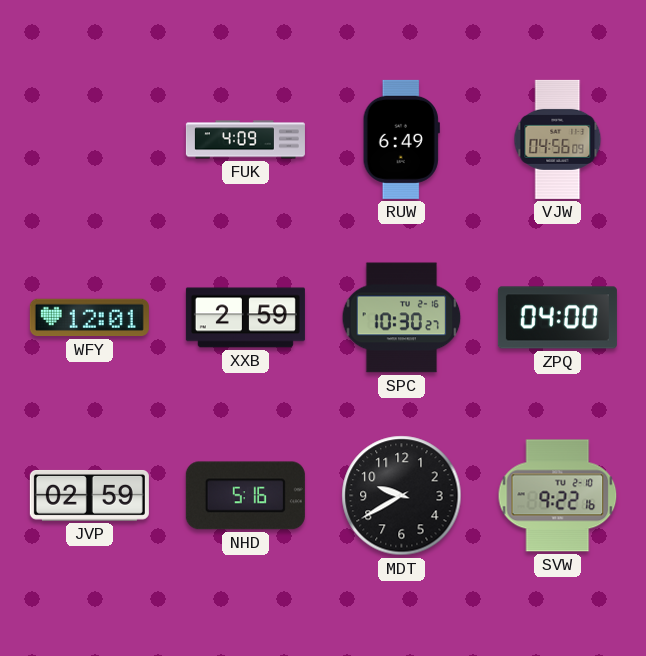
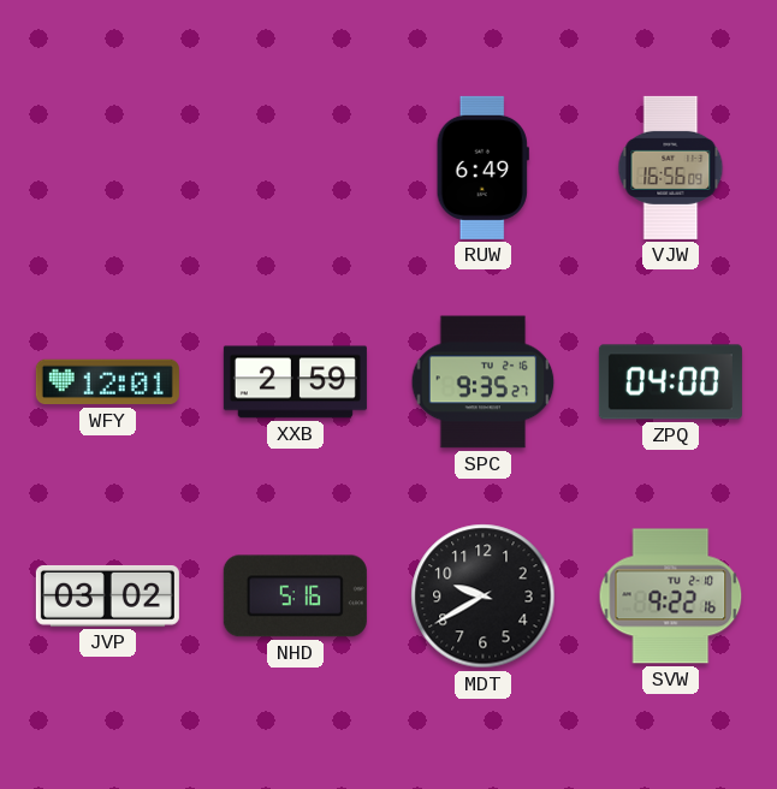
FUK: 4:09 -> none
VJW: 04:56 -> 16:56
SPC: 10:30 -> 9:35
JVP: 02:59 -> 03:02
